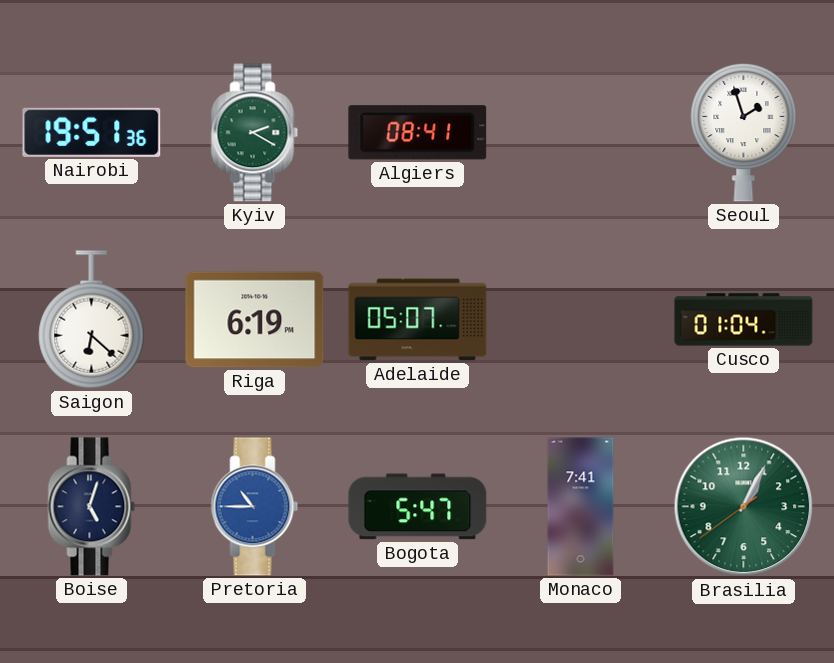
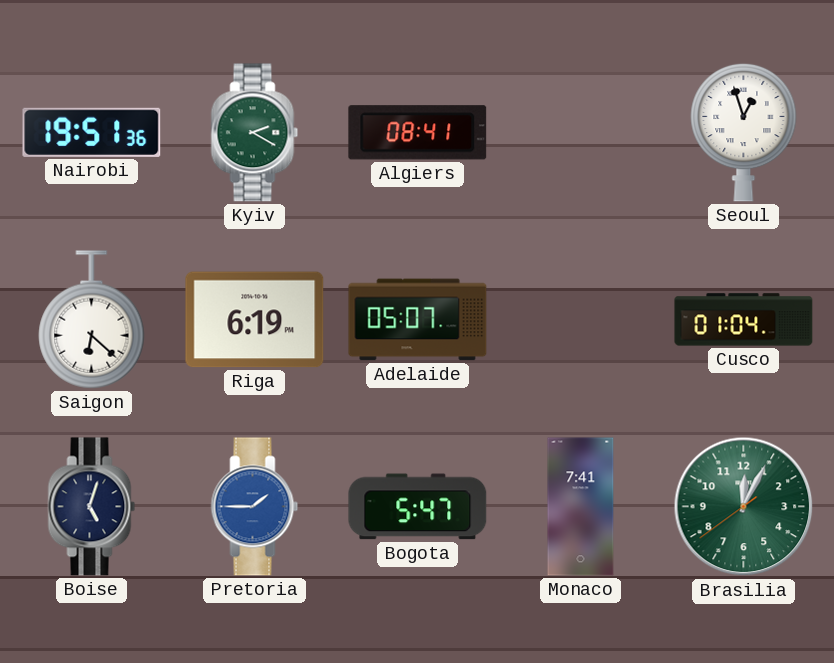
Seoul: 1:57 -> 12:57
Pretoria: 10:45 -> 1:45
Brasilia: 1:04 -> 12:04
